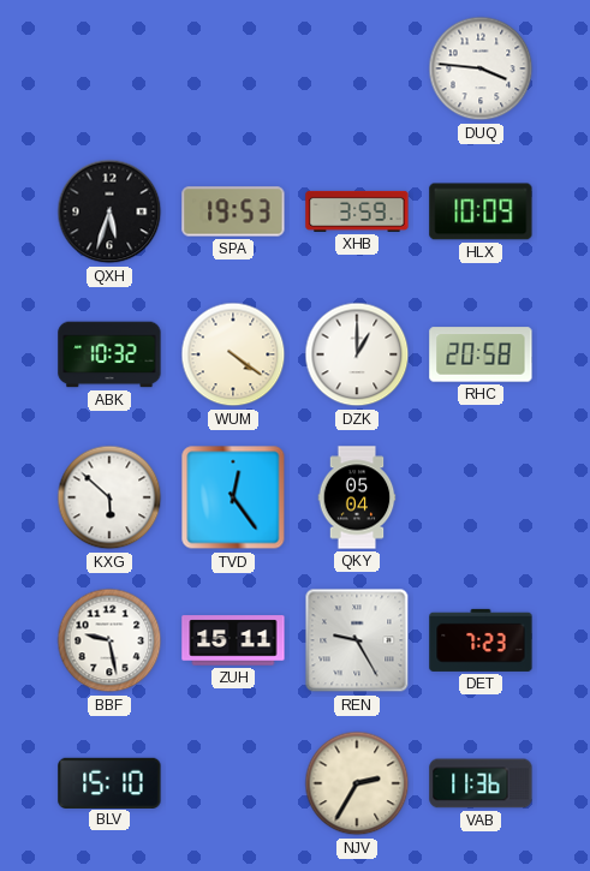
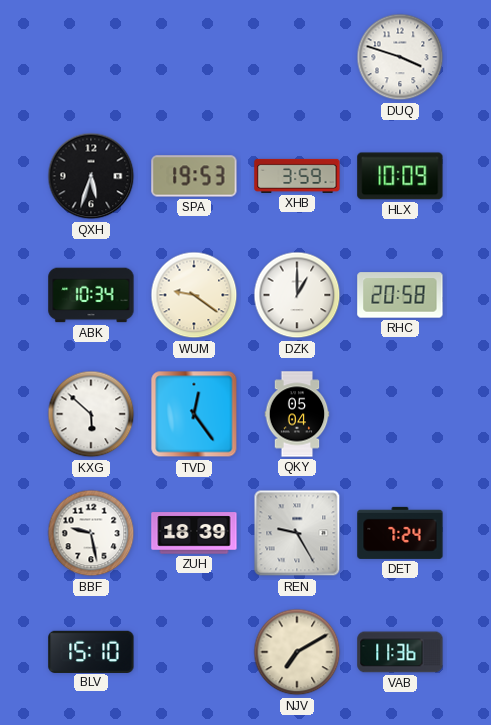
DUQ: 3:46 -> 3:48
ABK: 10:32 -> 10:34
WUM: 4:21 -> 9:21
ZUH: 15:11 -> 18:39
DET: 7:23 -> 7:24
NJV: 2:35 -> 7:10
